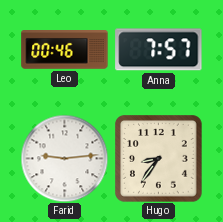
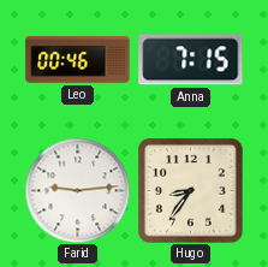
Anna: 7:57 -> 7:15
